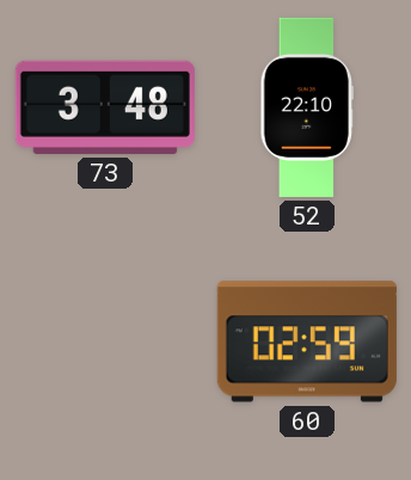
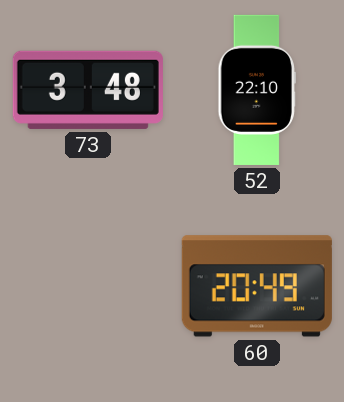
60: 02:59 -> 20:49
